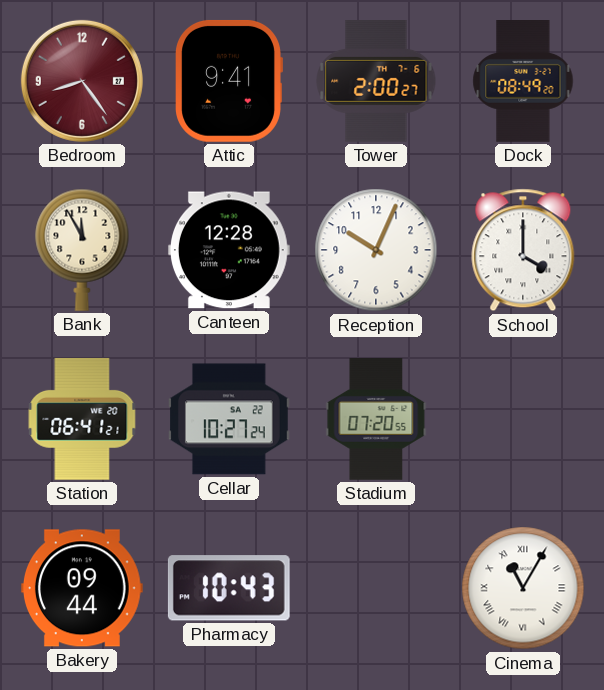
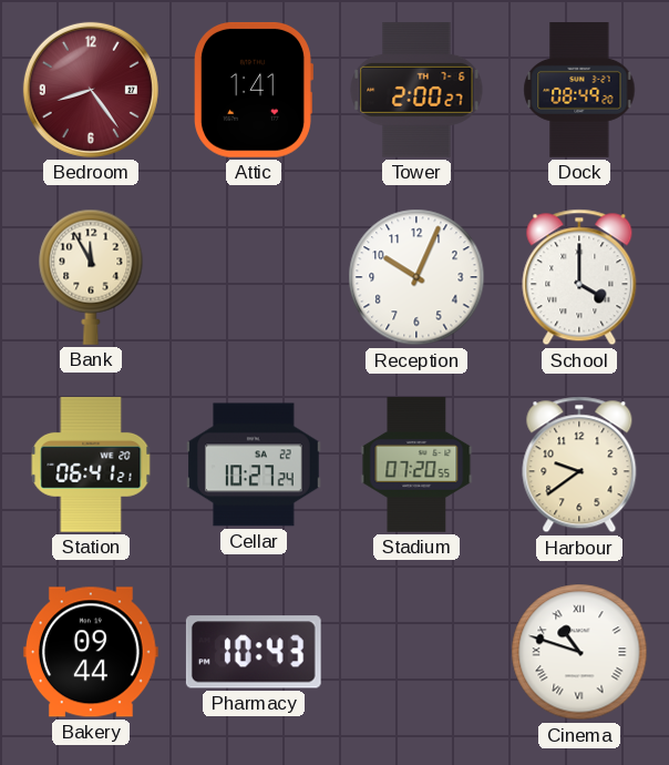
Attic: 9:41 -> 1:41
Canteen: 12:28 -> none
Harbour: none -> 9:39
Cinema: 11:05 -> 10:48
